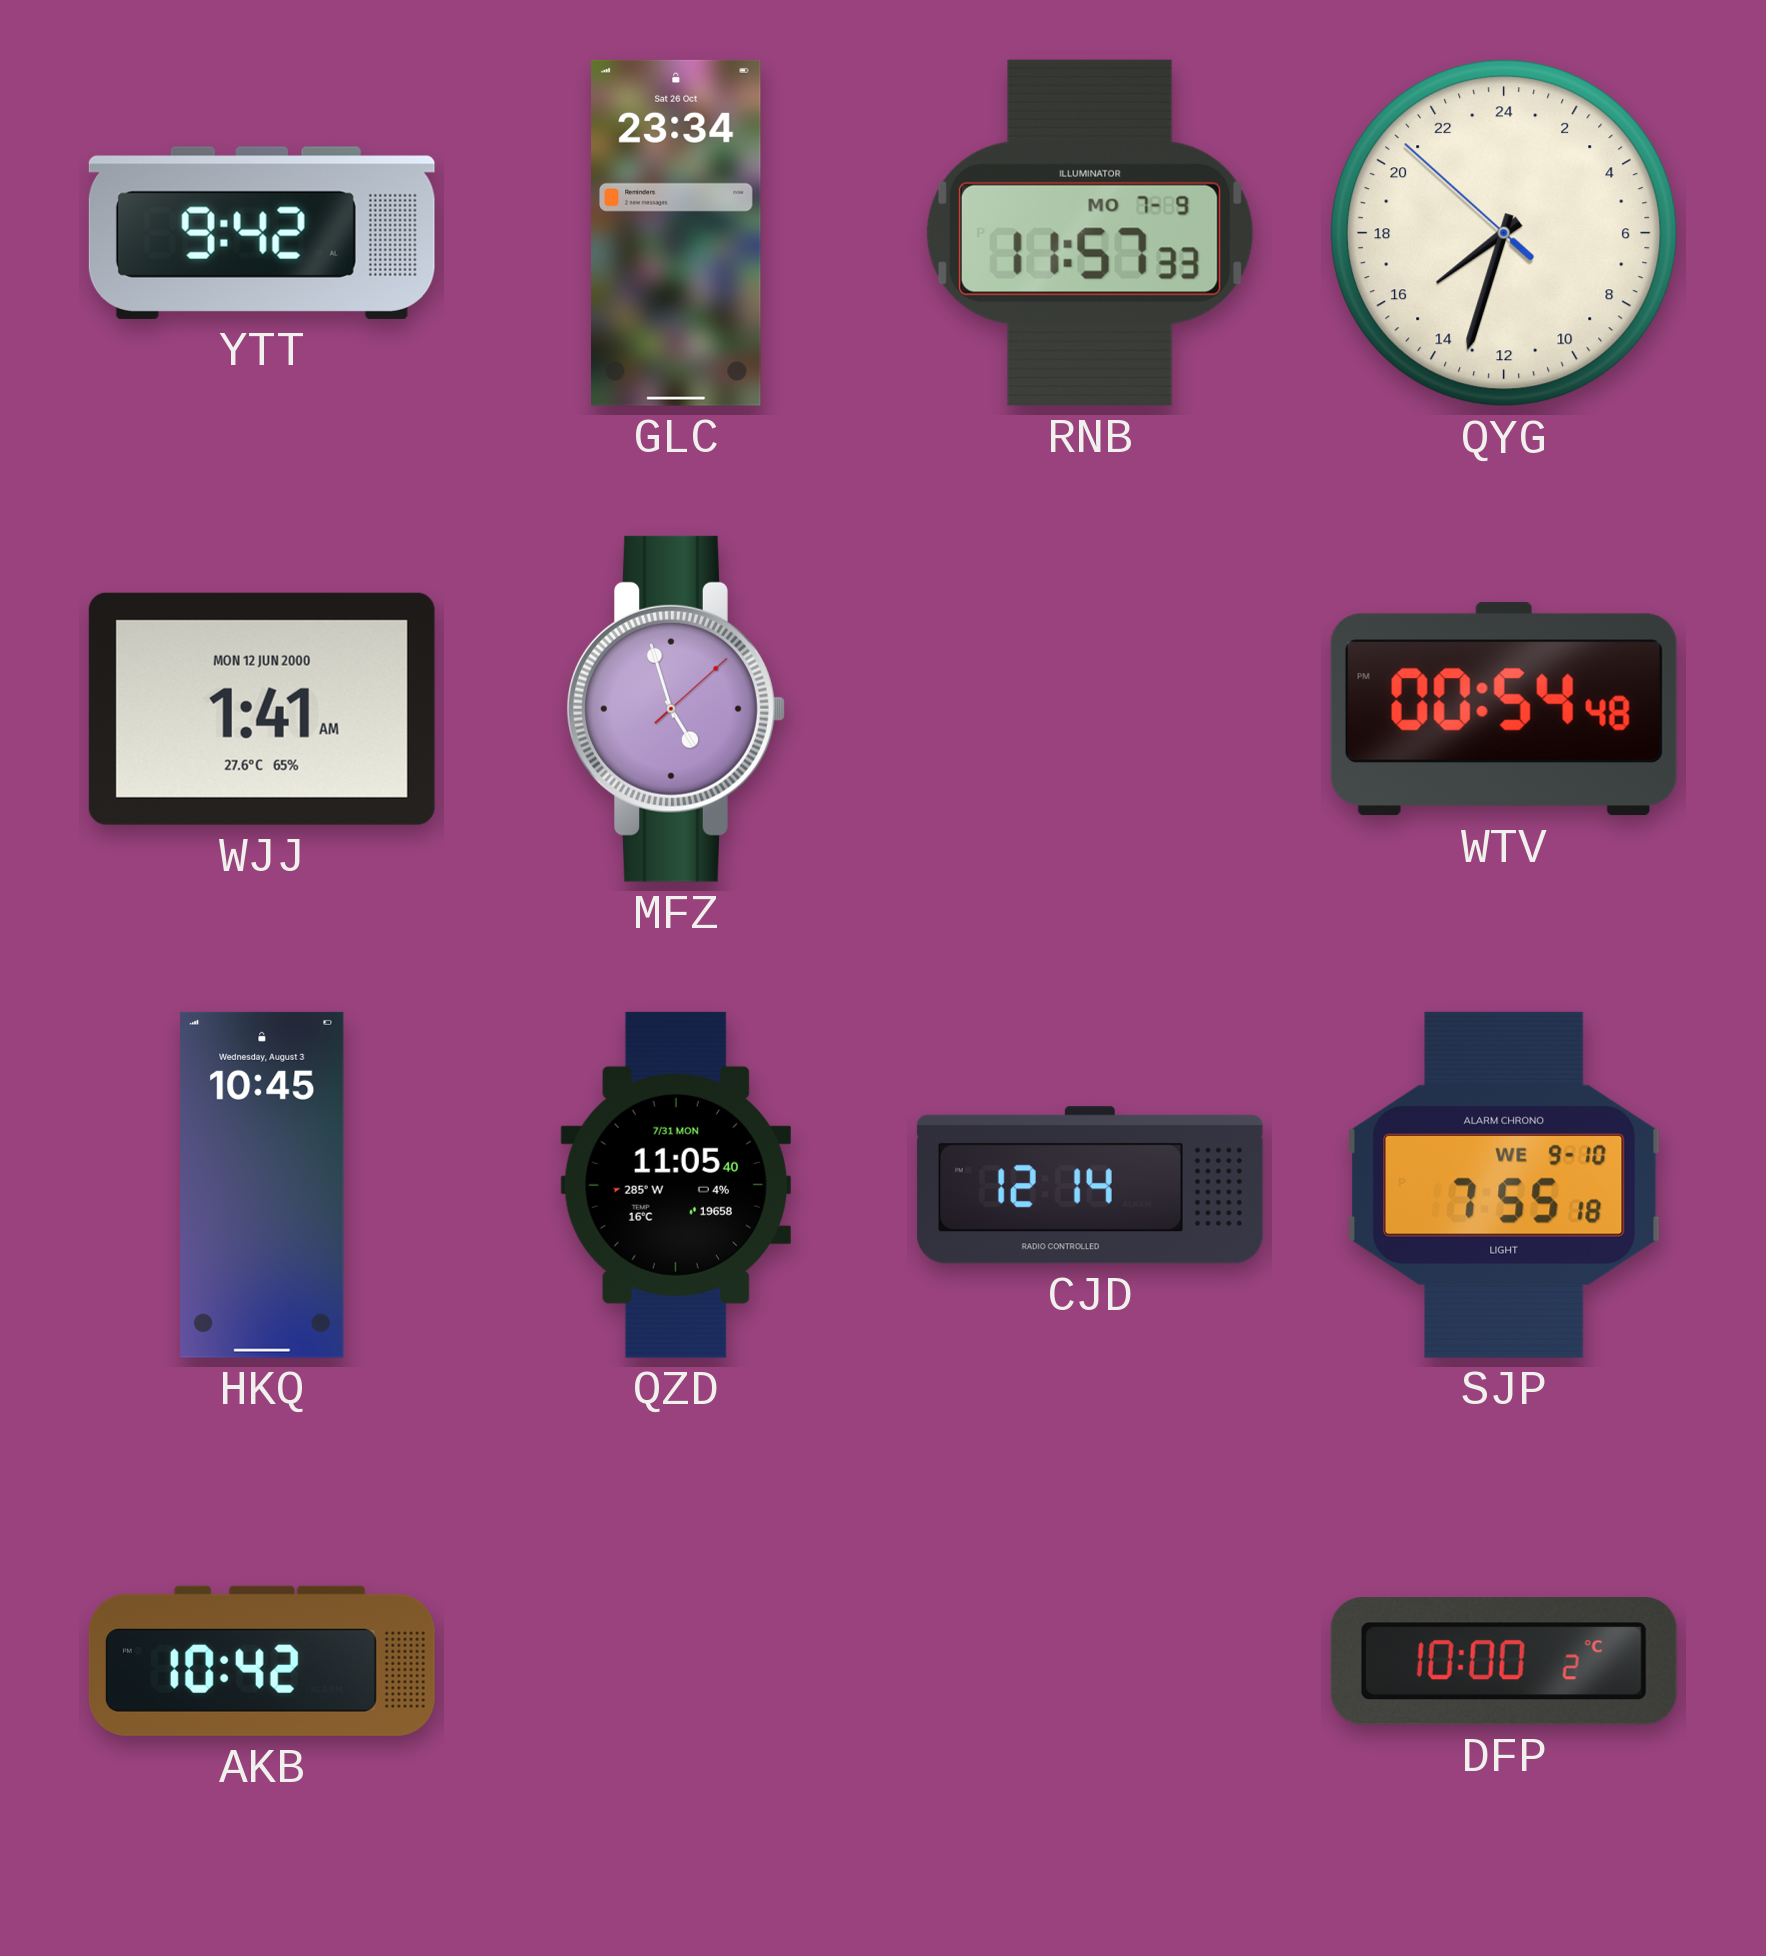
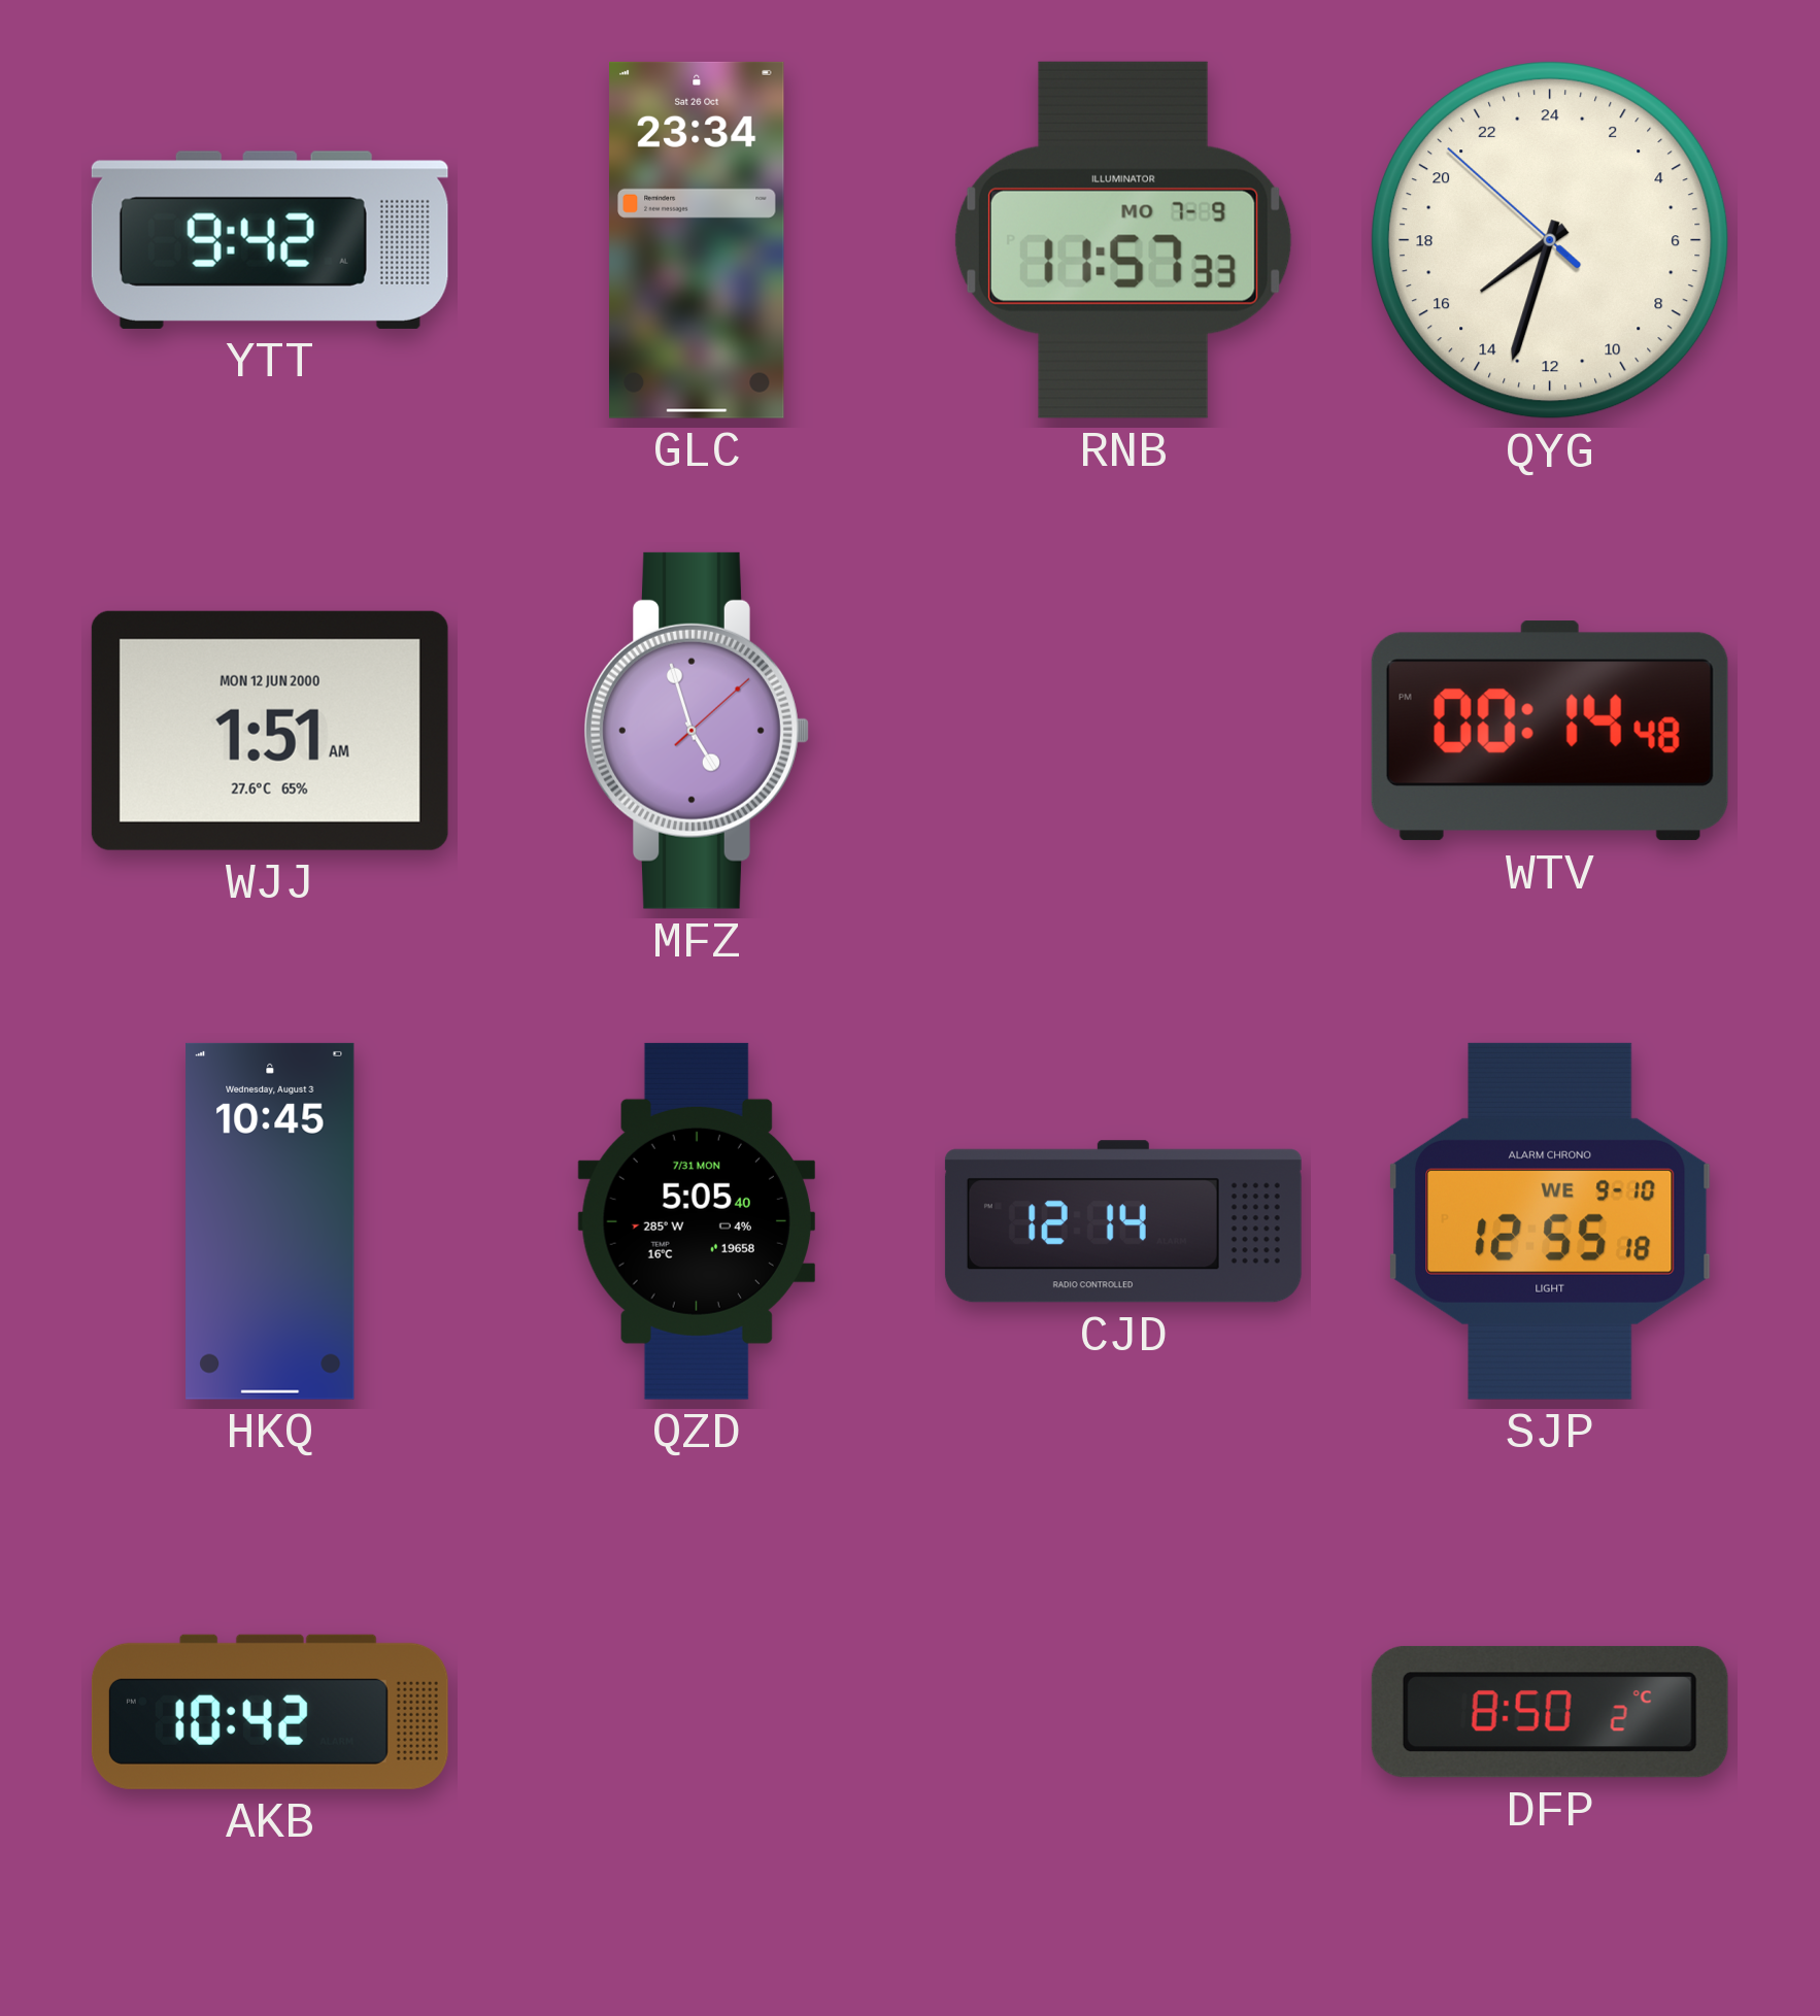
WJJ: 1:41 -> 1:51
WTV: 00:54 -> 00:14
QZD: 11:05 -> 5:05
SJP: 7:55 -> 12:55
DFP: 10:00 -> 8:50
